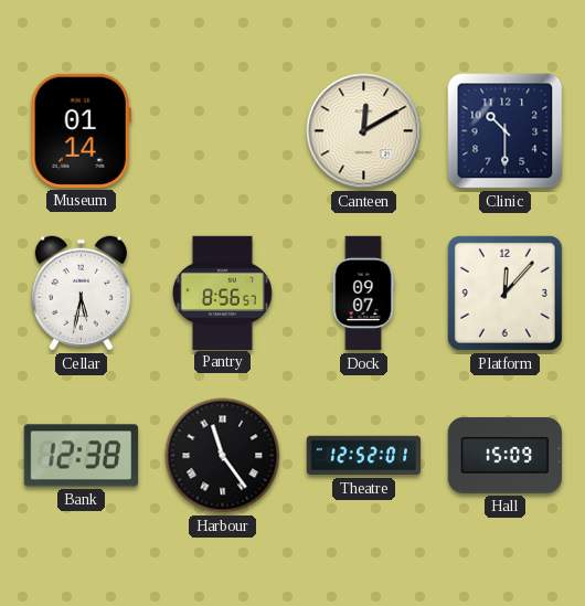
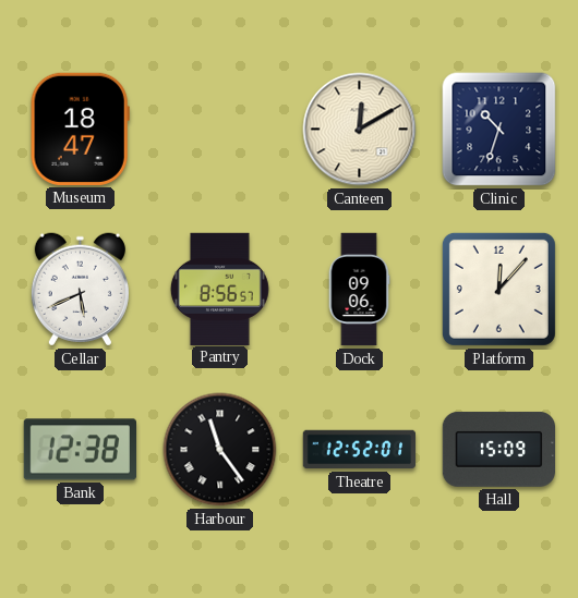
Museum: 01:14 -> 18:47
Clinic: 10:30 -> 10:33
Cellar: 5:32 -> 5:41
Dock: 09:07 -> 09:06
